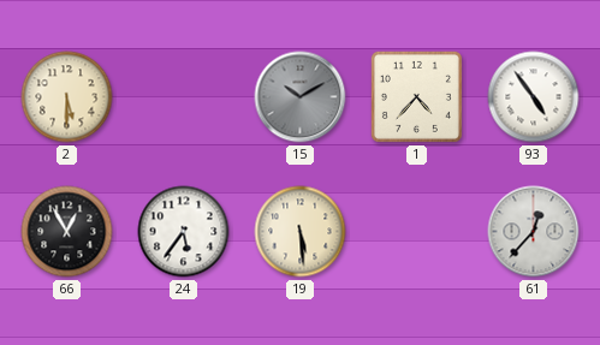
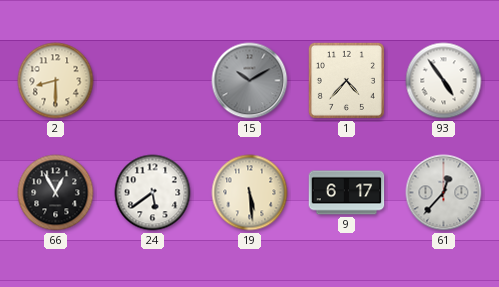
2: 5:30 -> 8:30
24: 5:36 -> 5:39
9: none -> 6:17
